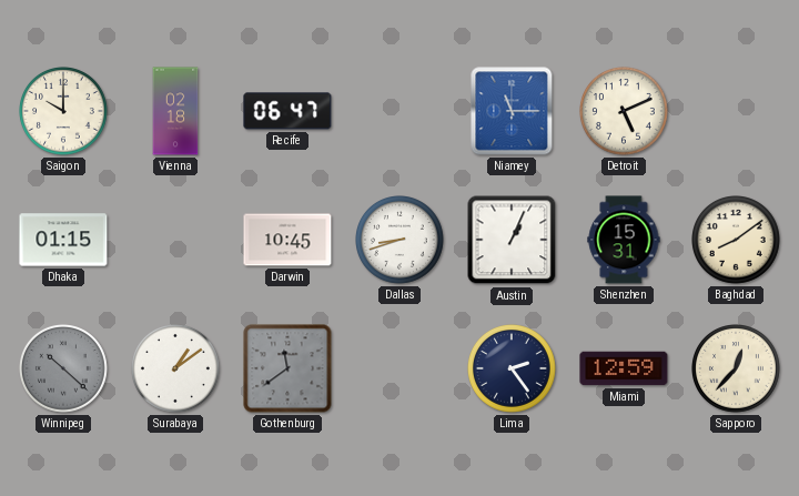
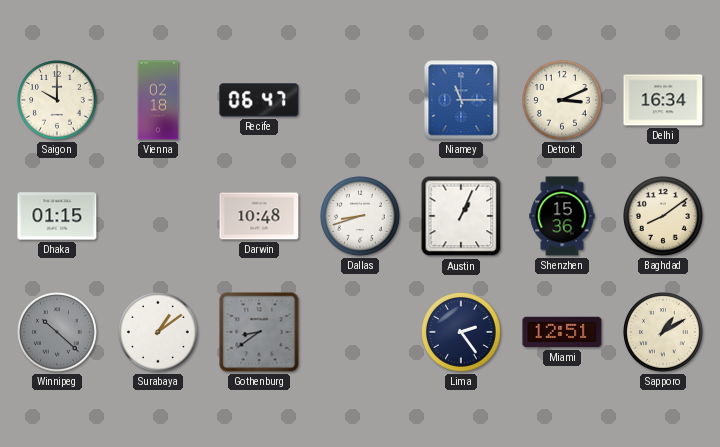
Detroit: 5:11 -> 3:11
Delhi: none -> 16:34
Darwin: 10:45 -> 10:48
Shenzhen: 15:31 -> 15:36
Gothenburg: 11:39 -> 8:39
Miami: 12:59 -> 12:51
Sapporo: 12:37 -> 1:10
